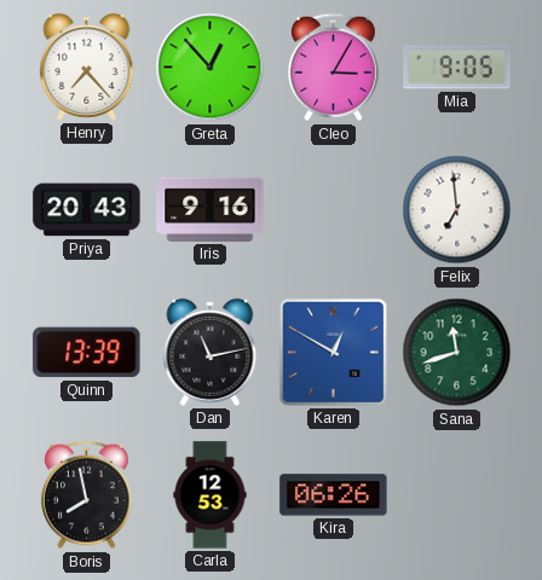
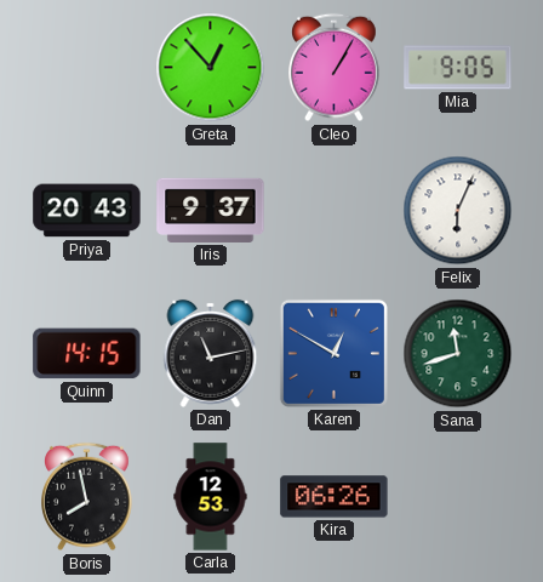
Henry: 7:23 -> none
Cleo: 3:05 -> 1:05
Iris: 9:16 -> 9:37
Felix: 6:59 -> 6:04
Quinn: 13:39 -> 14:15
